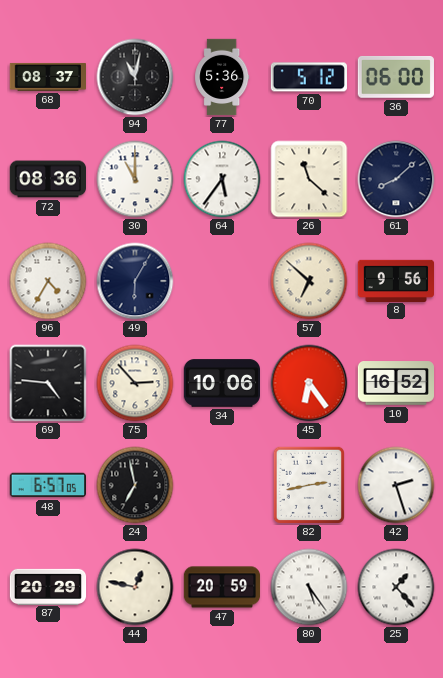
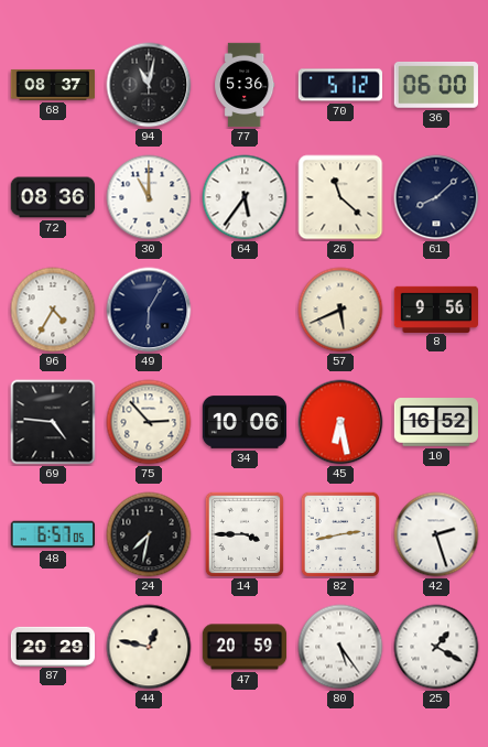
57: 6:52 -> 5:41
45: 6:24 -> 6:28
24: 6:58 -> 7:32
14: none -> 3:45
25: 1:23 -> 1:20
